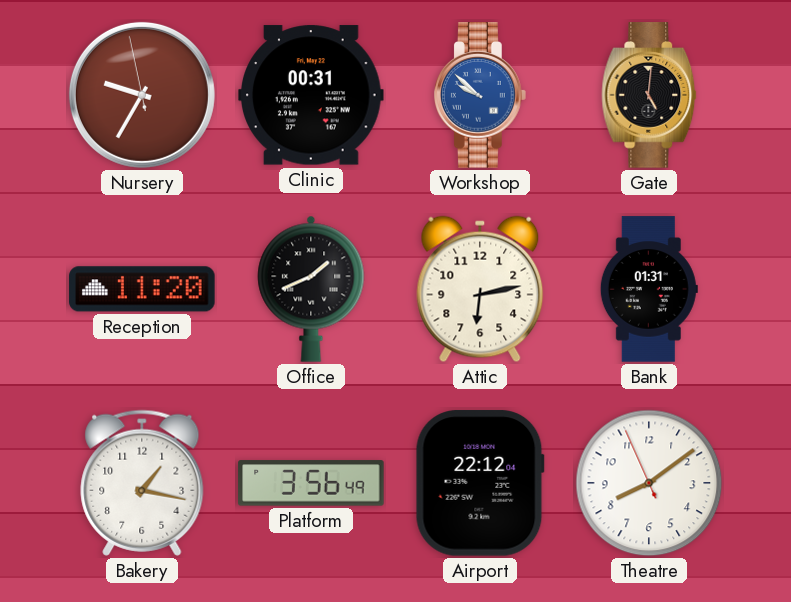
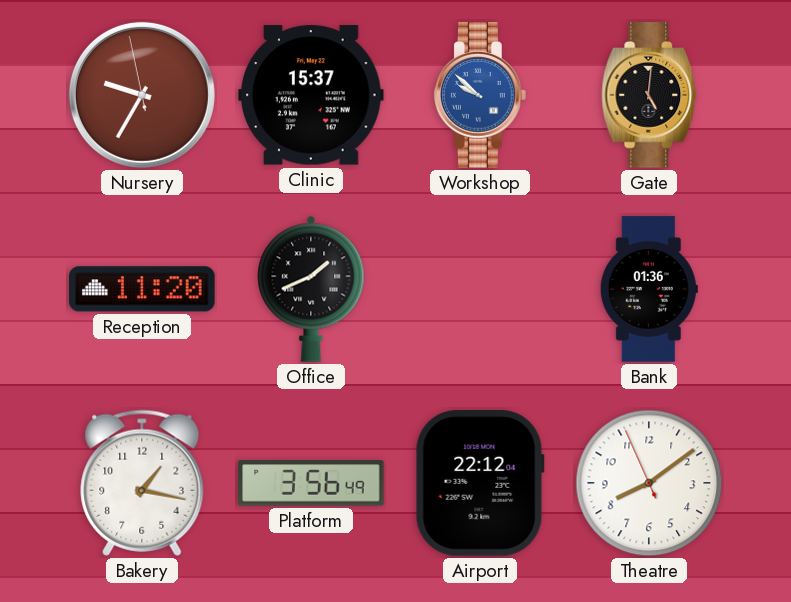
Clinic: 00:31 -> 15:37
Attic: 6:13 -> none
Bank: 01:31 -> 01:36
